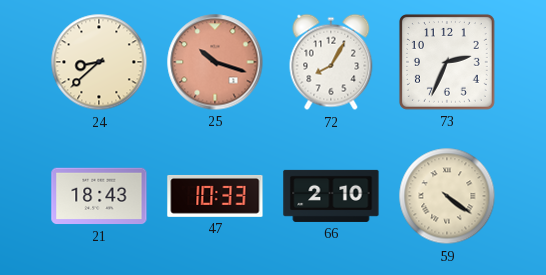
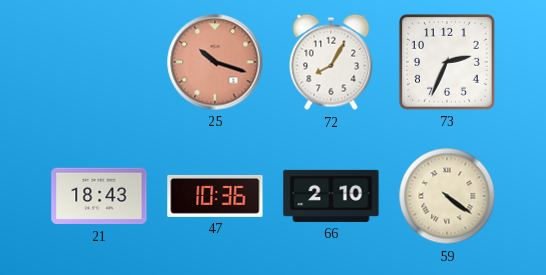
24: 8:38 -> none
47: 10:33 -> 10:36
